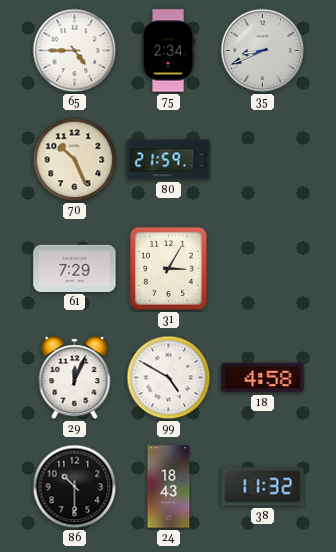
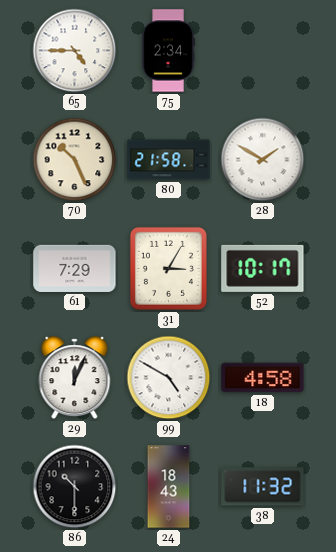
35: 8:41 -> none
80: 21:59 -> 21:58
28: none -> 1:50
52: none -> 10:17
